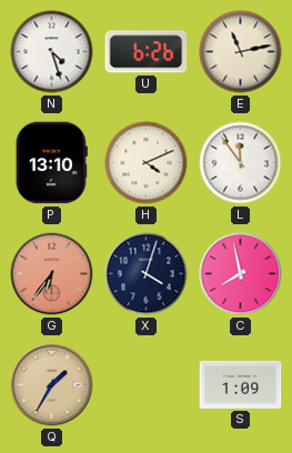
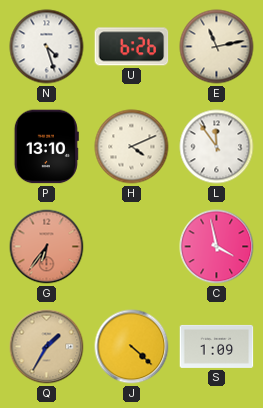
X: 4:03 -> none
C: 7:58 -> 3:58
J: none -> 4:22
